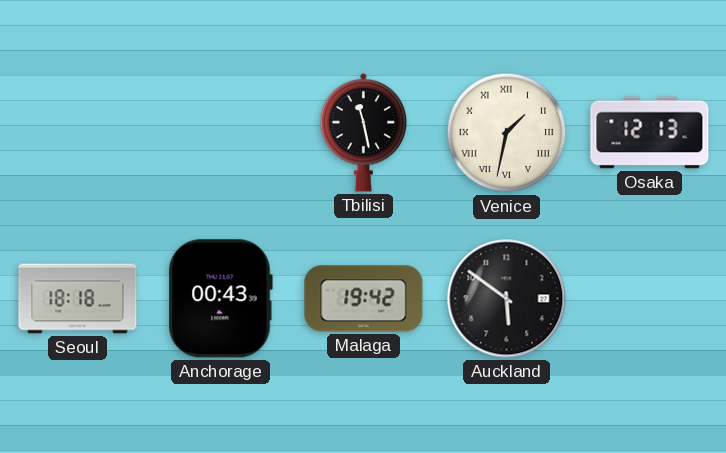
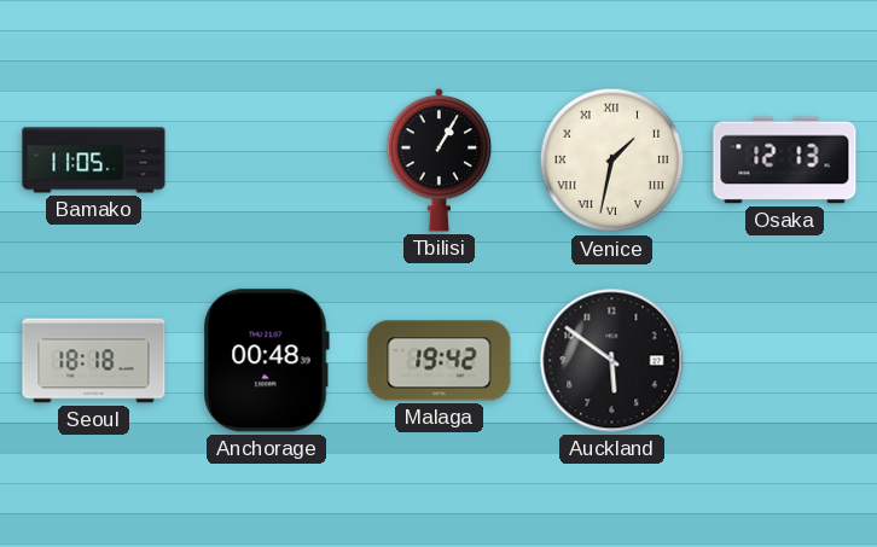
Bamako: none -> 11:05
Tbilisi: 11:28 -> 1:05
Anchorage: 00:43 -> 00:48
